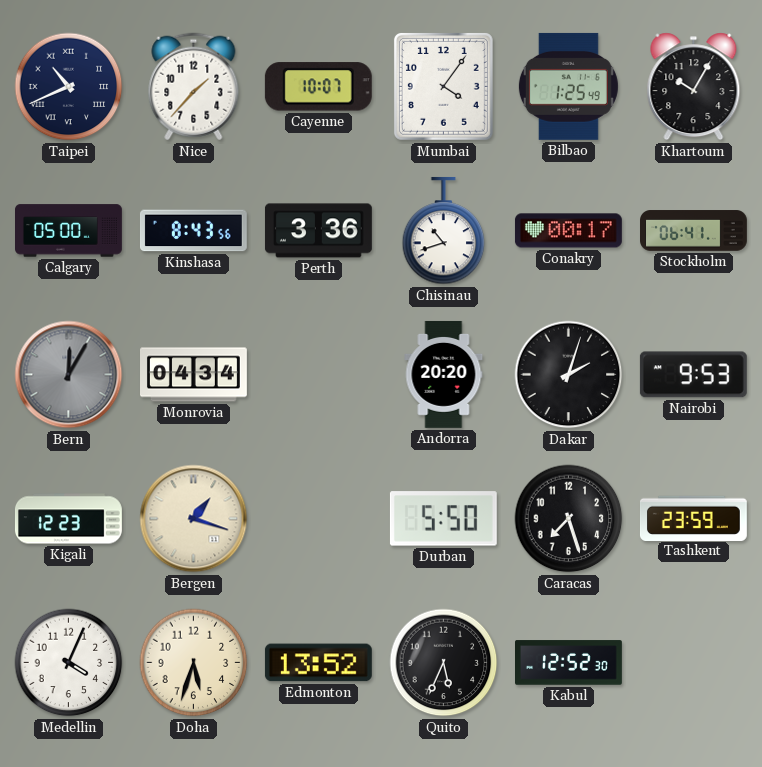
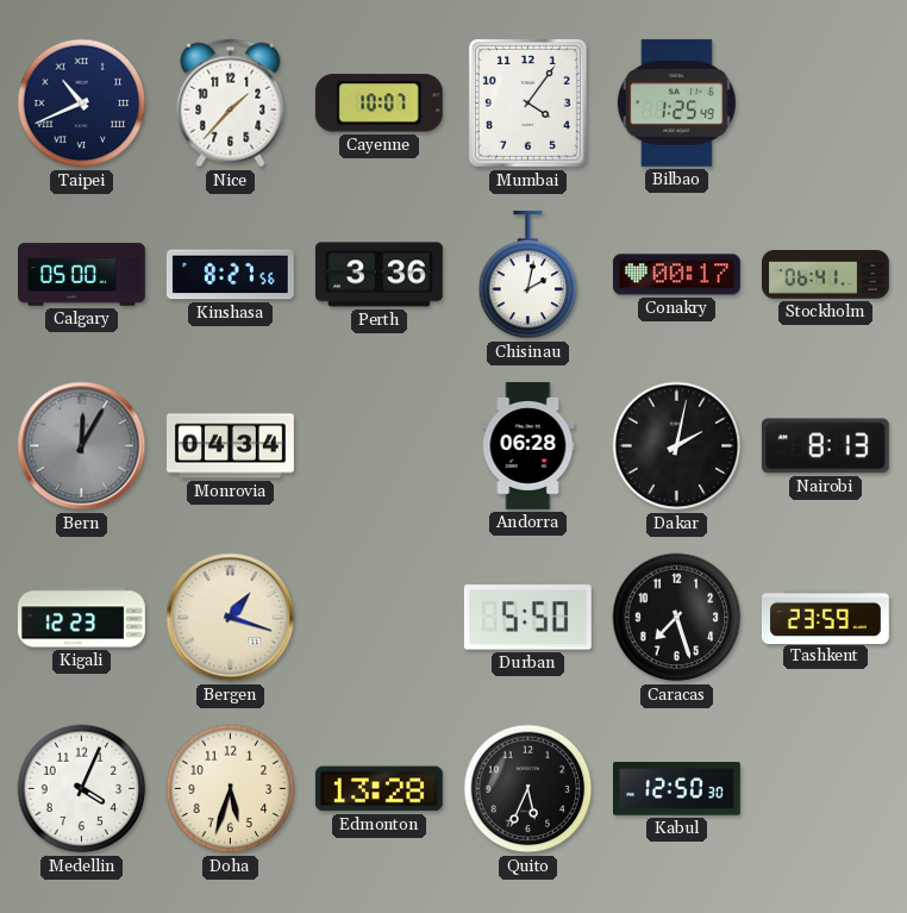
Khartoum: 10:05 -> none
Kinshasa: 8:43 -> 8:27
Chisinau: 10:42 -> 2:02
Andorra: 20:20 -> 06:28
Dakar: 2:03 -> 2:02
Nairobi: 9:53 -> 8:13
Edmonton: 13:52 -> 13:28
Kabul: 12:52 -> 12:50
